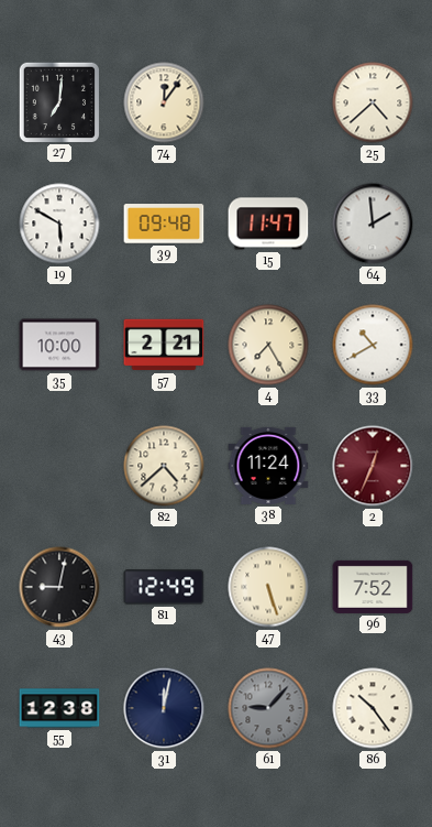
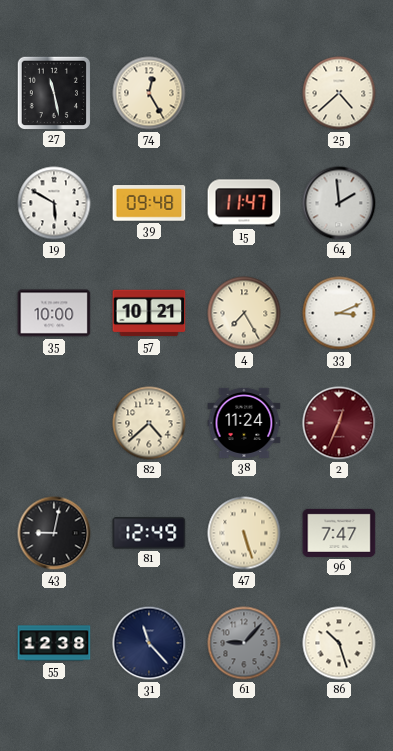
27: 7:01 -> 11:28
74: 12:06 -> 12:25
57: 2:21 -> 10:21
33: 10:40 -> 3:11
96: 7:52 -> 7:47
31: 12:02 -> 11:23
86: 10:24 -> 10:27
